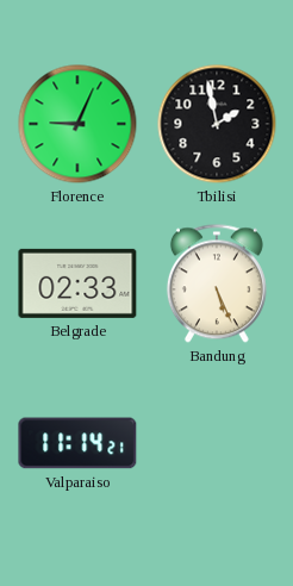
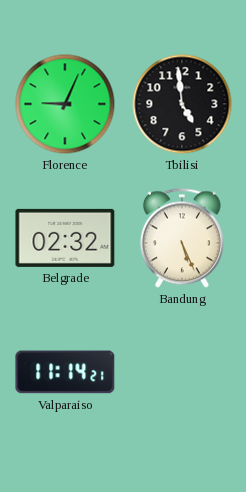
Tbilisi: 1:58 -> 4:59
Belgrade: 02:33 -> 02:32
